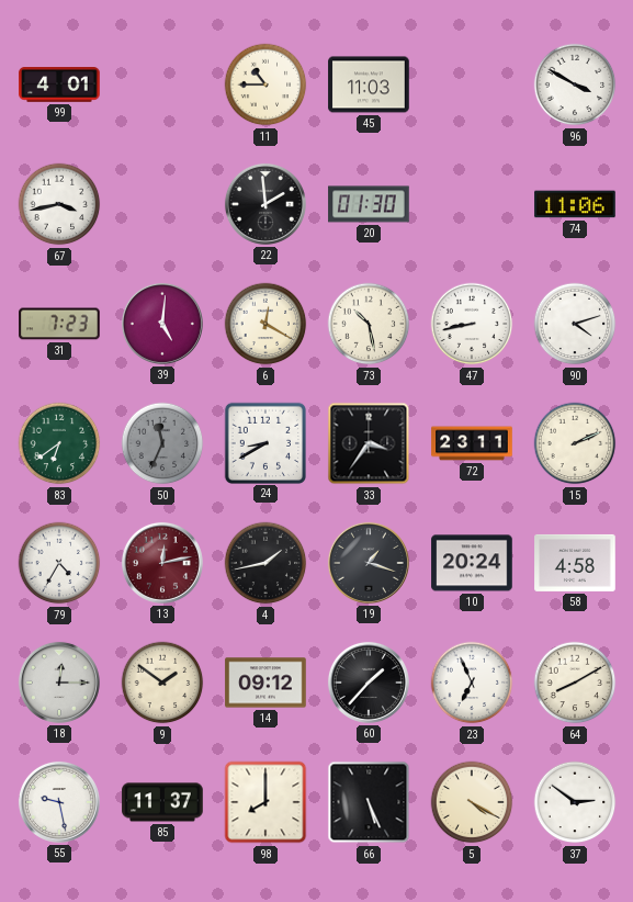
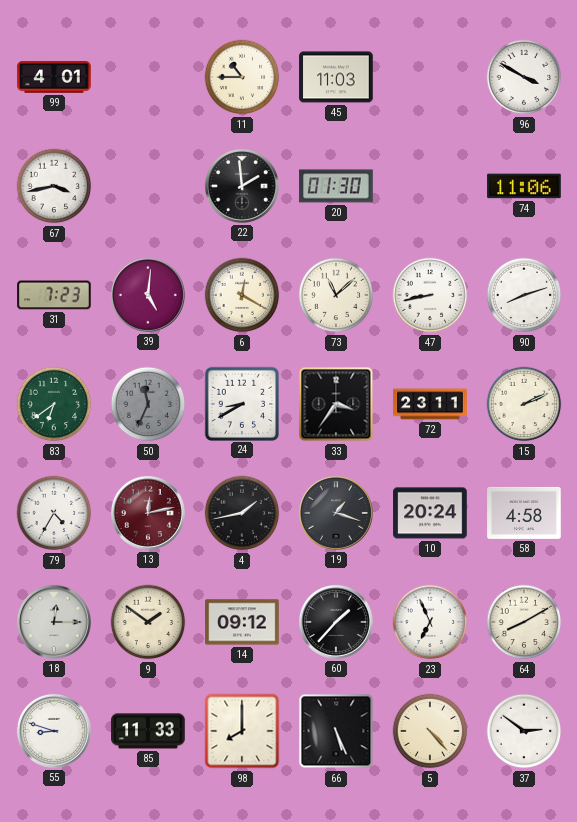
73: 10:28 -> 11:08
90: 4:12 -> 8:12
55: 9:28 -> 8:48
85: 11:37 -> 11:33
5: 4:20 -> 4:23
